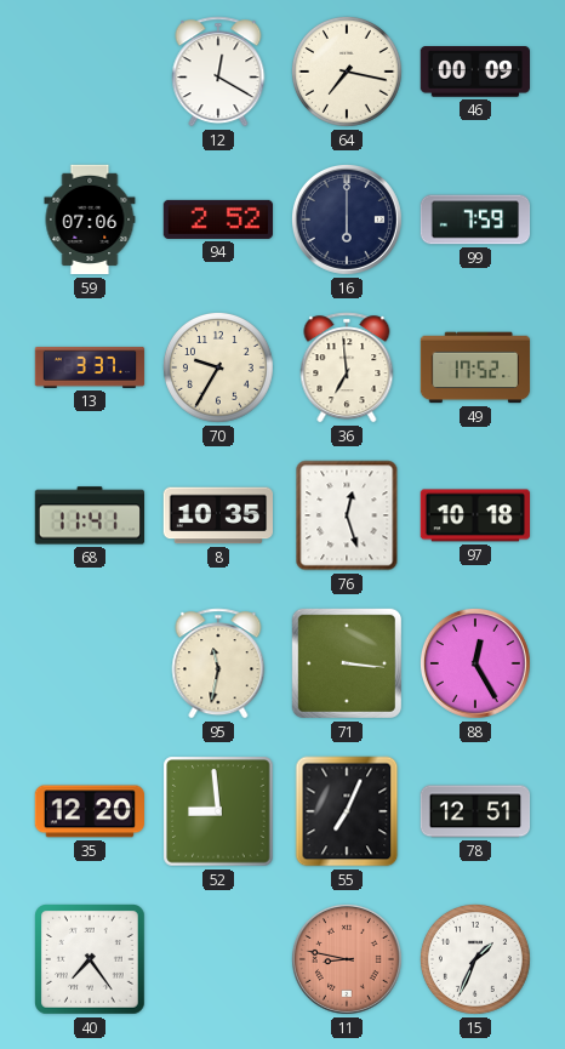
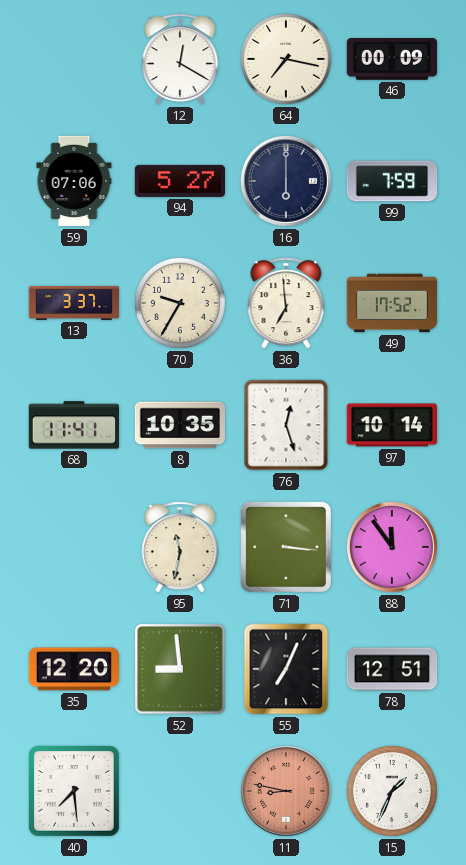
94: 2:52 -> 5:27
97: 10:18 -> 10:14
88: 12:25 -> 11:54
40: 7:24 -> 7:29
